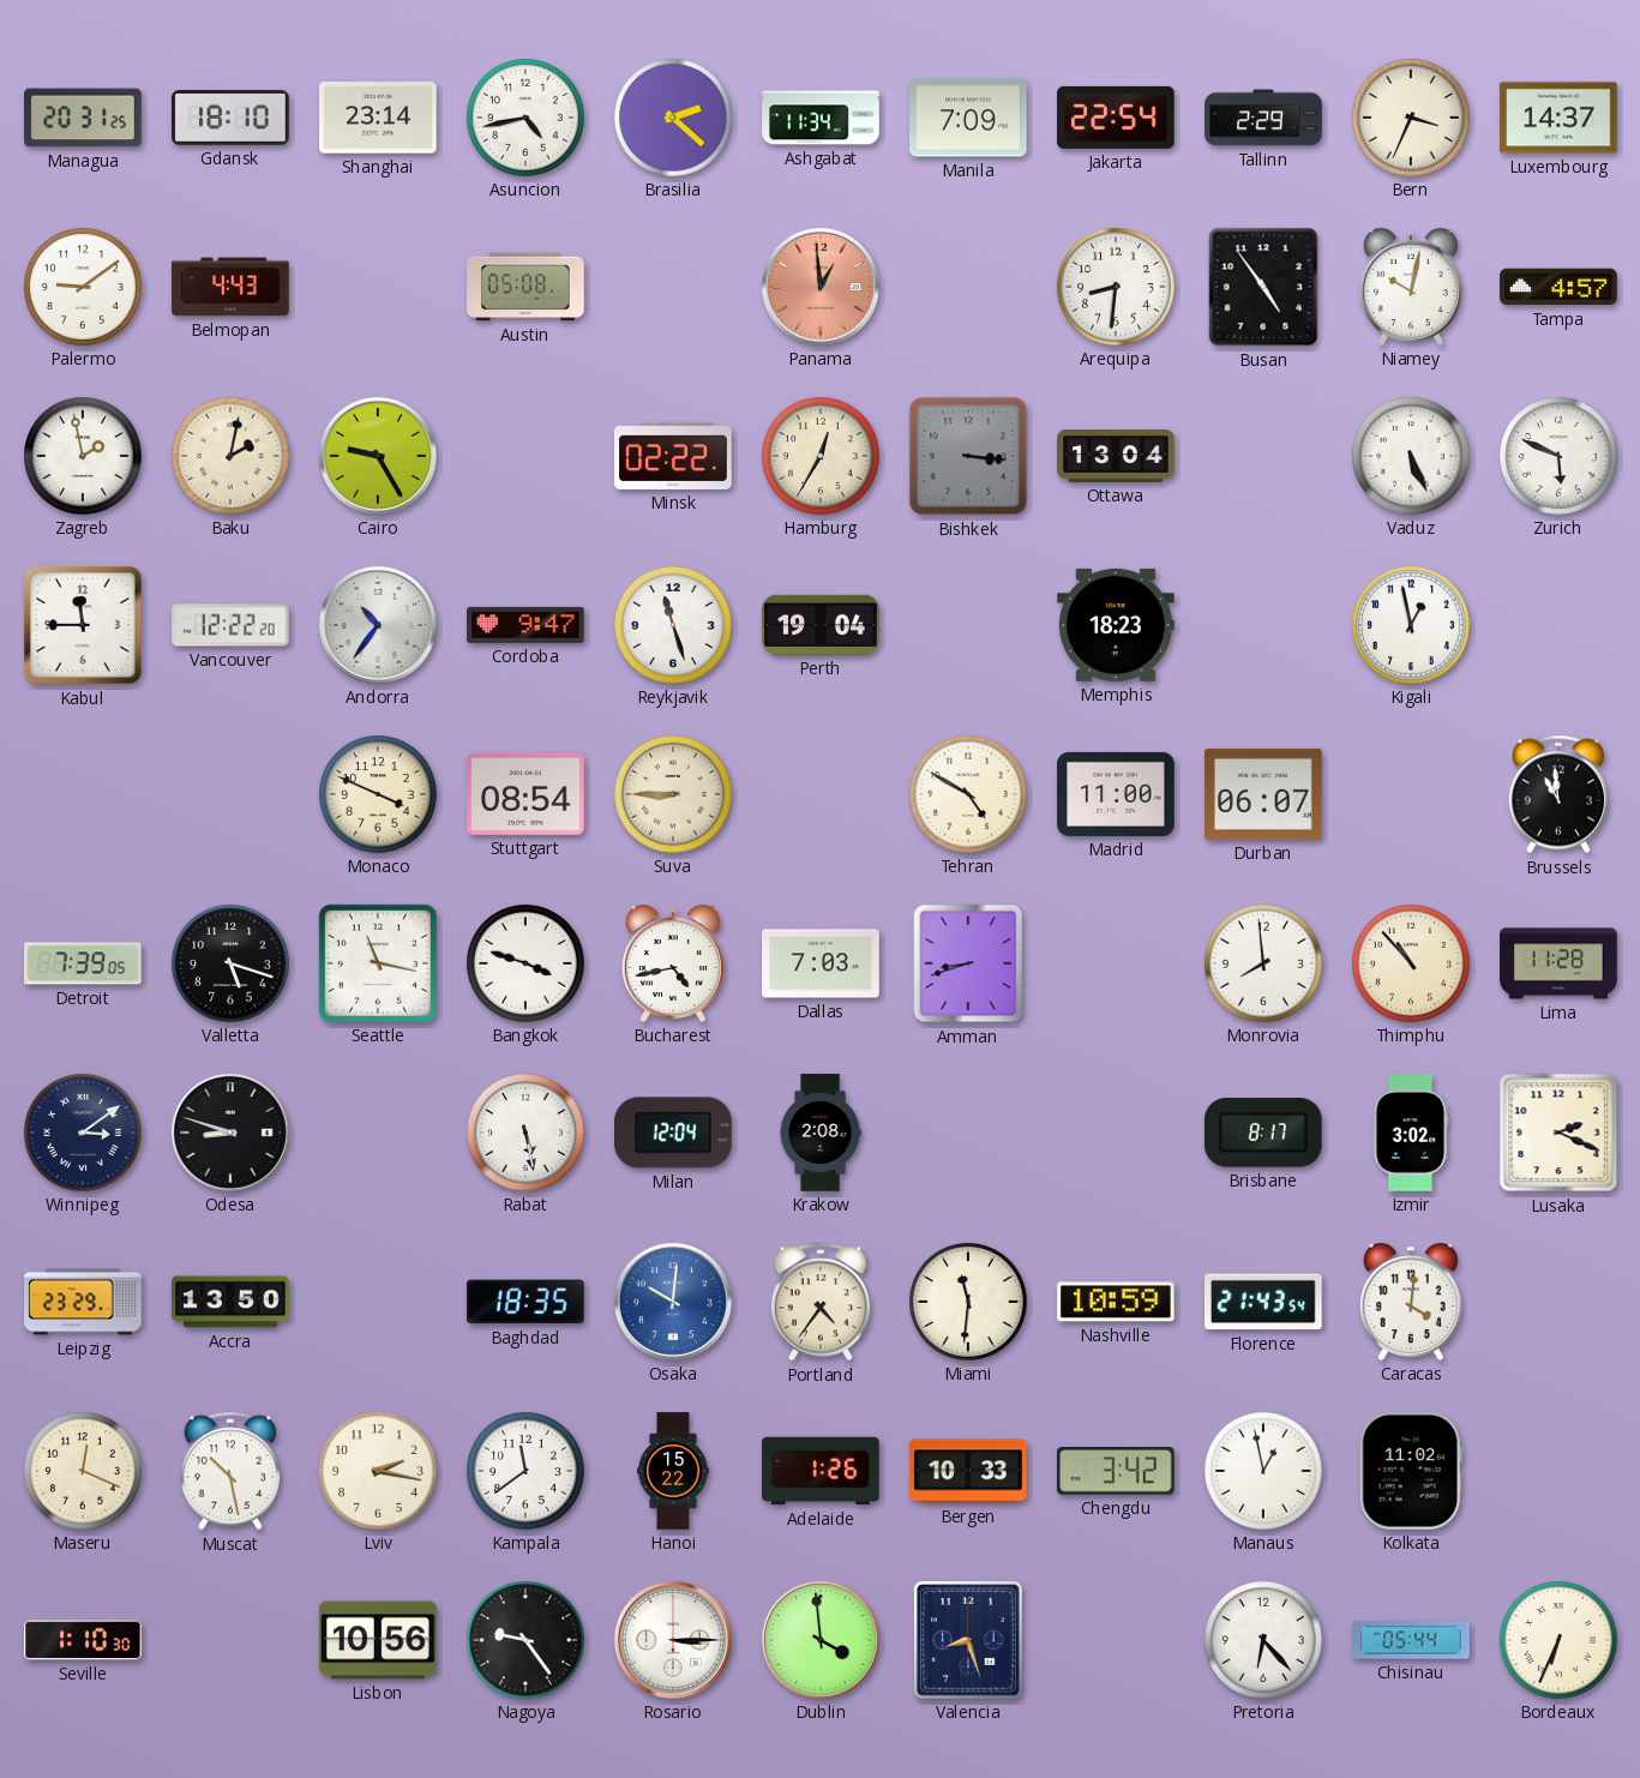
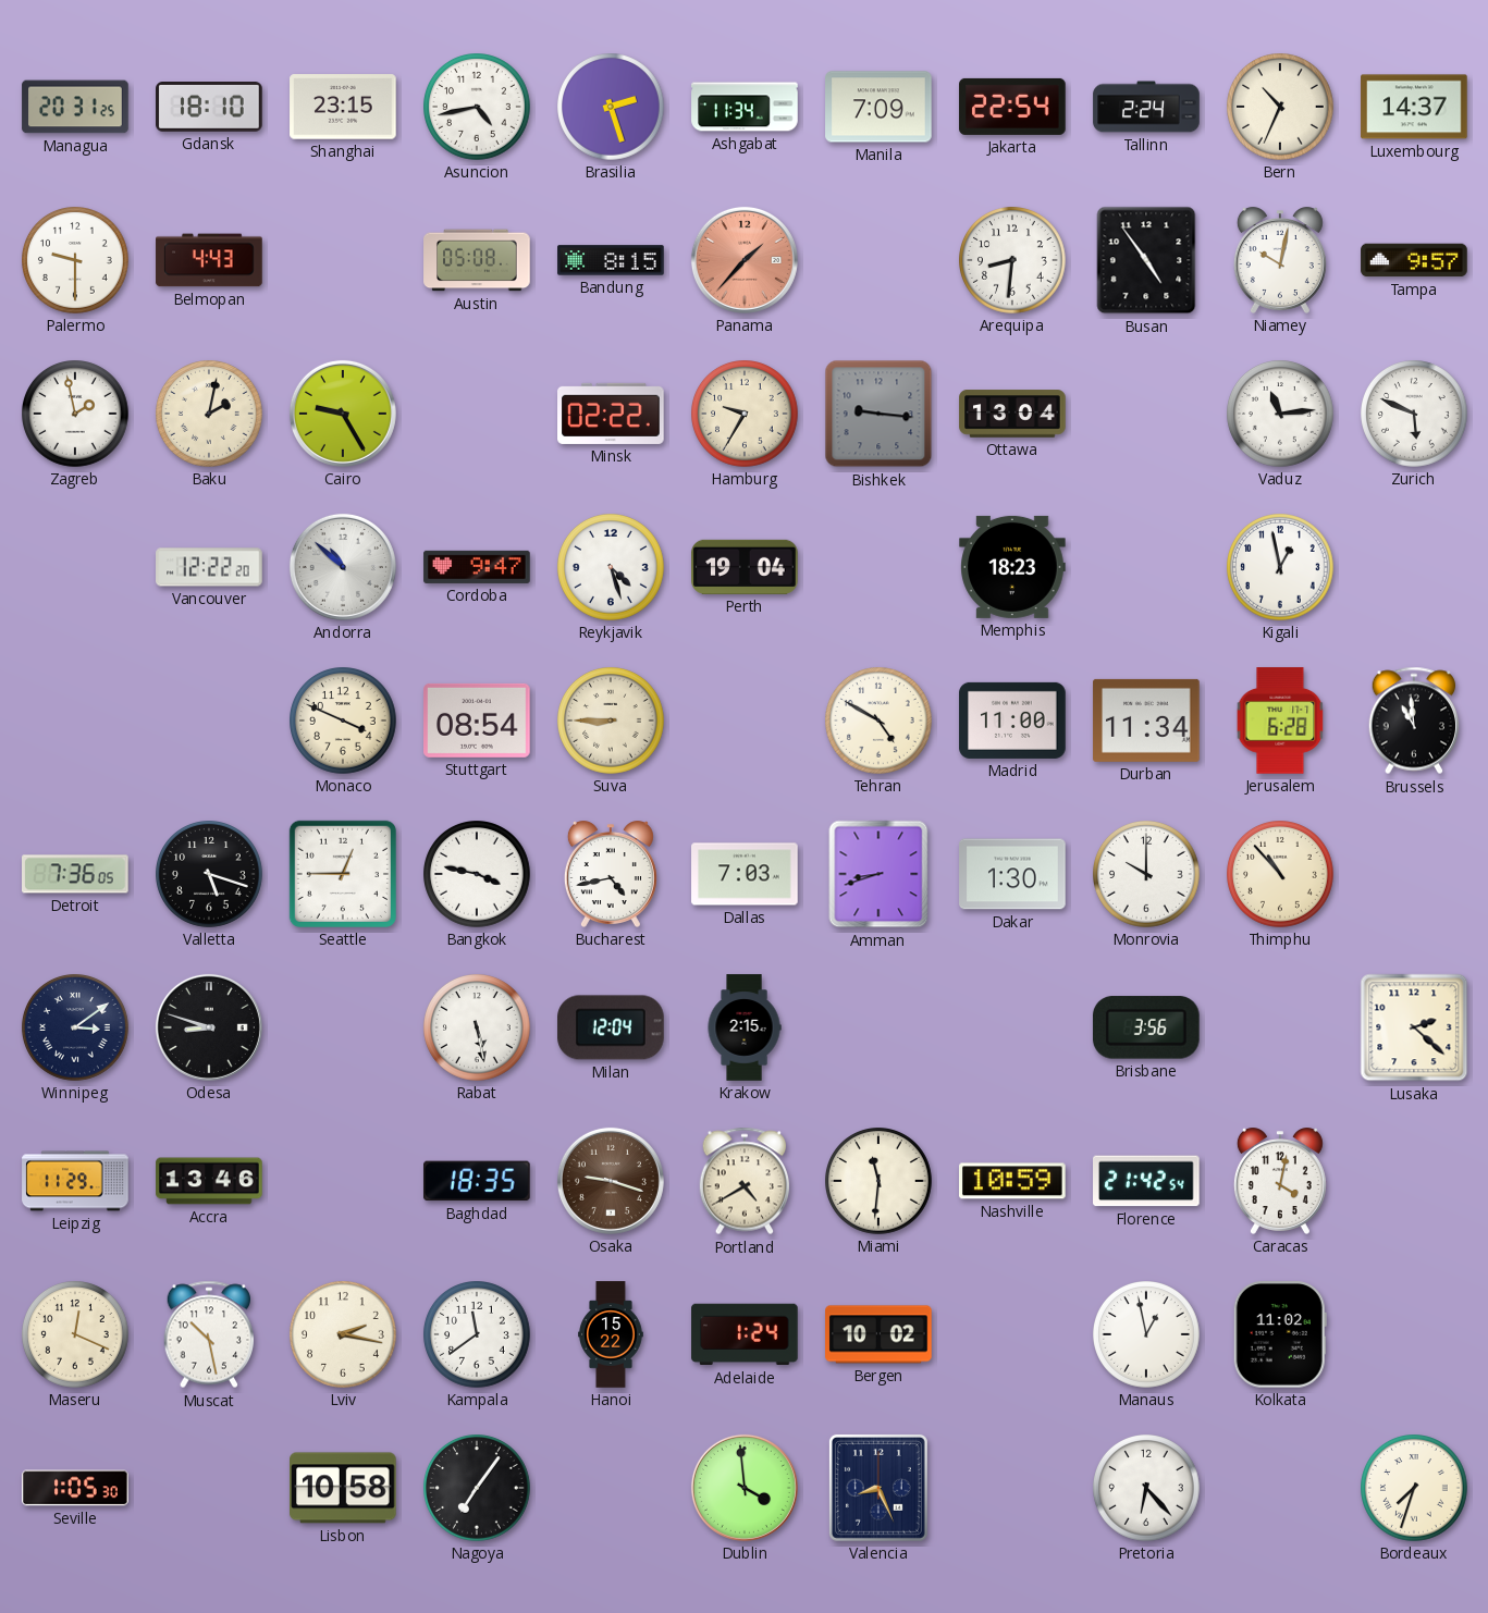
Shanghai: 23:14 -> 23:15
Brasilia: 2:22 -> 2:27
Tallinn: 2:29 -> 2:24
Bern: 3:34 -> 10:34
Palermo: 9:09 -> 9:30
Bandung: none -> 8:15
Panama: 12:59 -> 1:37
Tampa: 4:57 -> 9:57
Hamburg: 12:35 -> 9:35
Bishkek: 3:16 -> 9:16
Vaduz: 5:26 -> 11:14
Kabul: 11:45 -> none
Andorra: 10:36 -> 10:52
Reykjavik: 11:27 -> 4:27
Durban: 06:07 -> 11:34
Jerusalem: none -> 6:28
Detroit: 7:39 -> 7:36
Seattle: 11:17 -> 12:45
Bangkok: 3:48 -> 3:47
Dakar: none -> 1:30
Monrovia: 7:59 -> 10:00
Lima: 11:28 -> none
Krakow: 2:08 -> 2:15
Brisbane: 8:17 -> 3:56
Izmir: 3:02 -> none
Lusaka: 2:19 -> 2:22
Leipzig: 23:29 -> 11:29
Accra: 13:50 -> 13:46
Osaka: 10:01 -> 9:18
Osaka dial: blue -> brown
Portland: 4:36 -> 4:40
Florence: 21:43 -> 21:42
Caracas: 4:01 -> 4:02
Adelaide: 1:26 -> 1:24
Bergen: 10:33 -> 10:02
Chengdu: 3:42 -> none
Seville: 1:10 -> 1:05
Lisbon: 10:56 -> 10:58
Nagoya: 9:24 -> 7:06
Rosario: 3:15 -> none
Valencia: 8:27 -> 8:26
Chisinau: 05:44 -> none
Bordeaux: 6:34 -> 7:33
